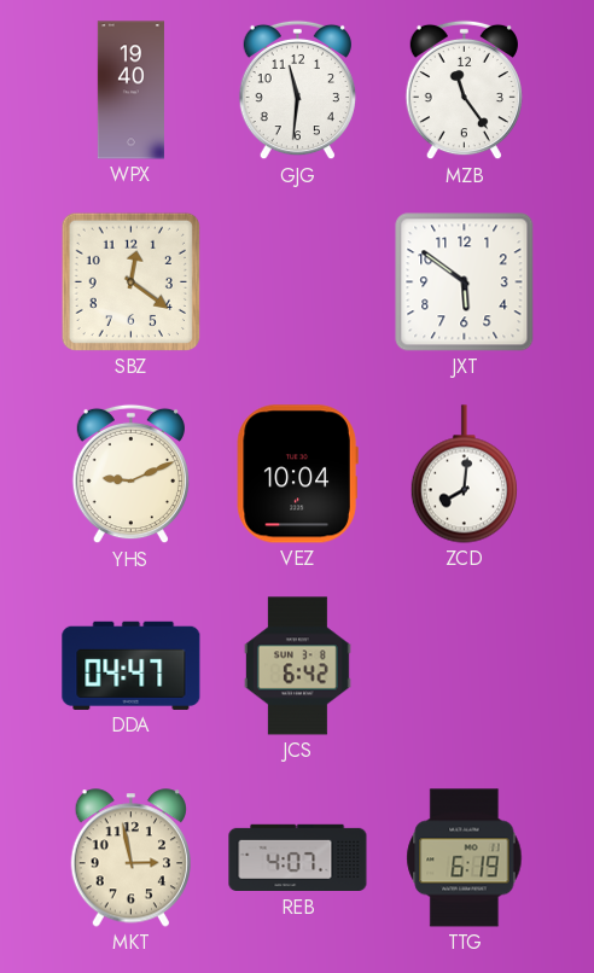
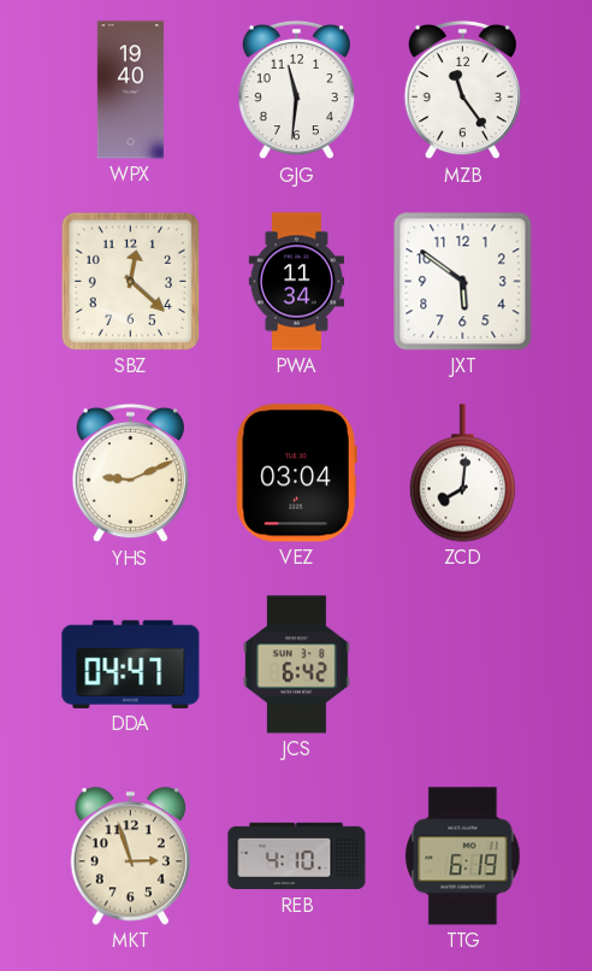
SBZ: 12:21 -> 12:22
PWA: none -> 11:34
VEZ: 10:04 -> 03:04
MKT: 2:58 -> 2:57
REB: 4:07 -> 4:10
